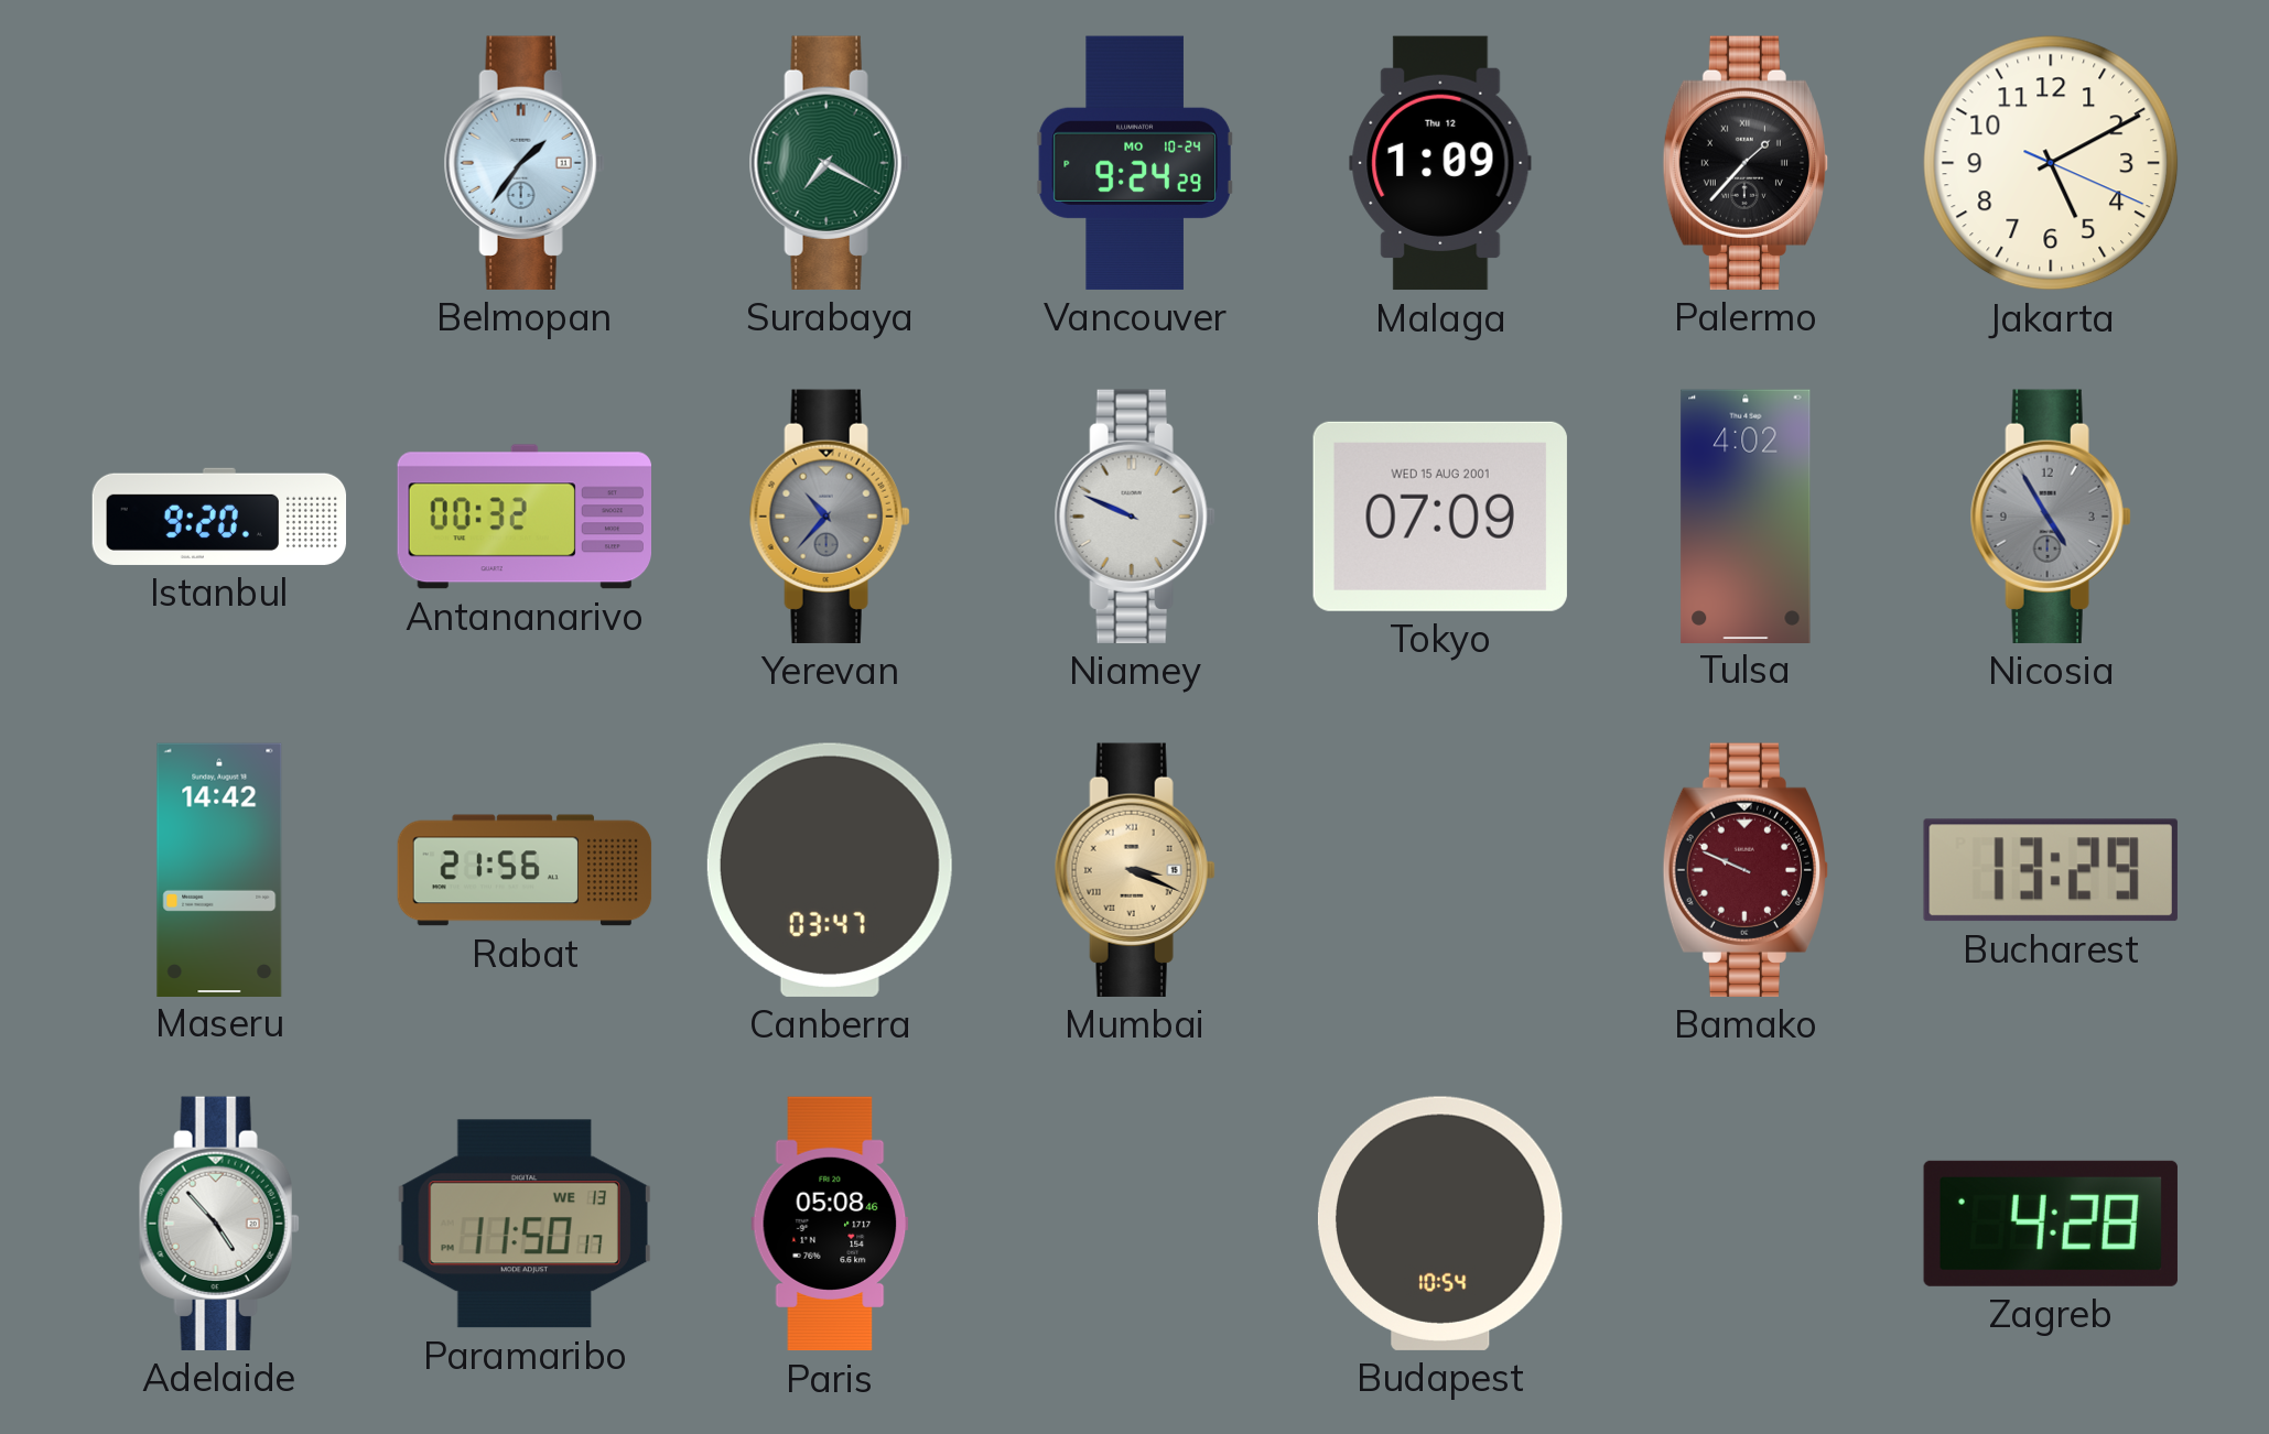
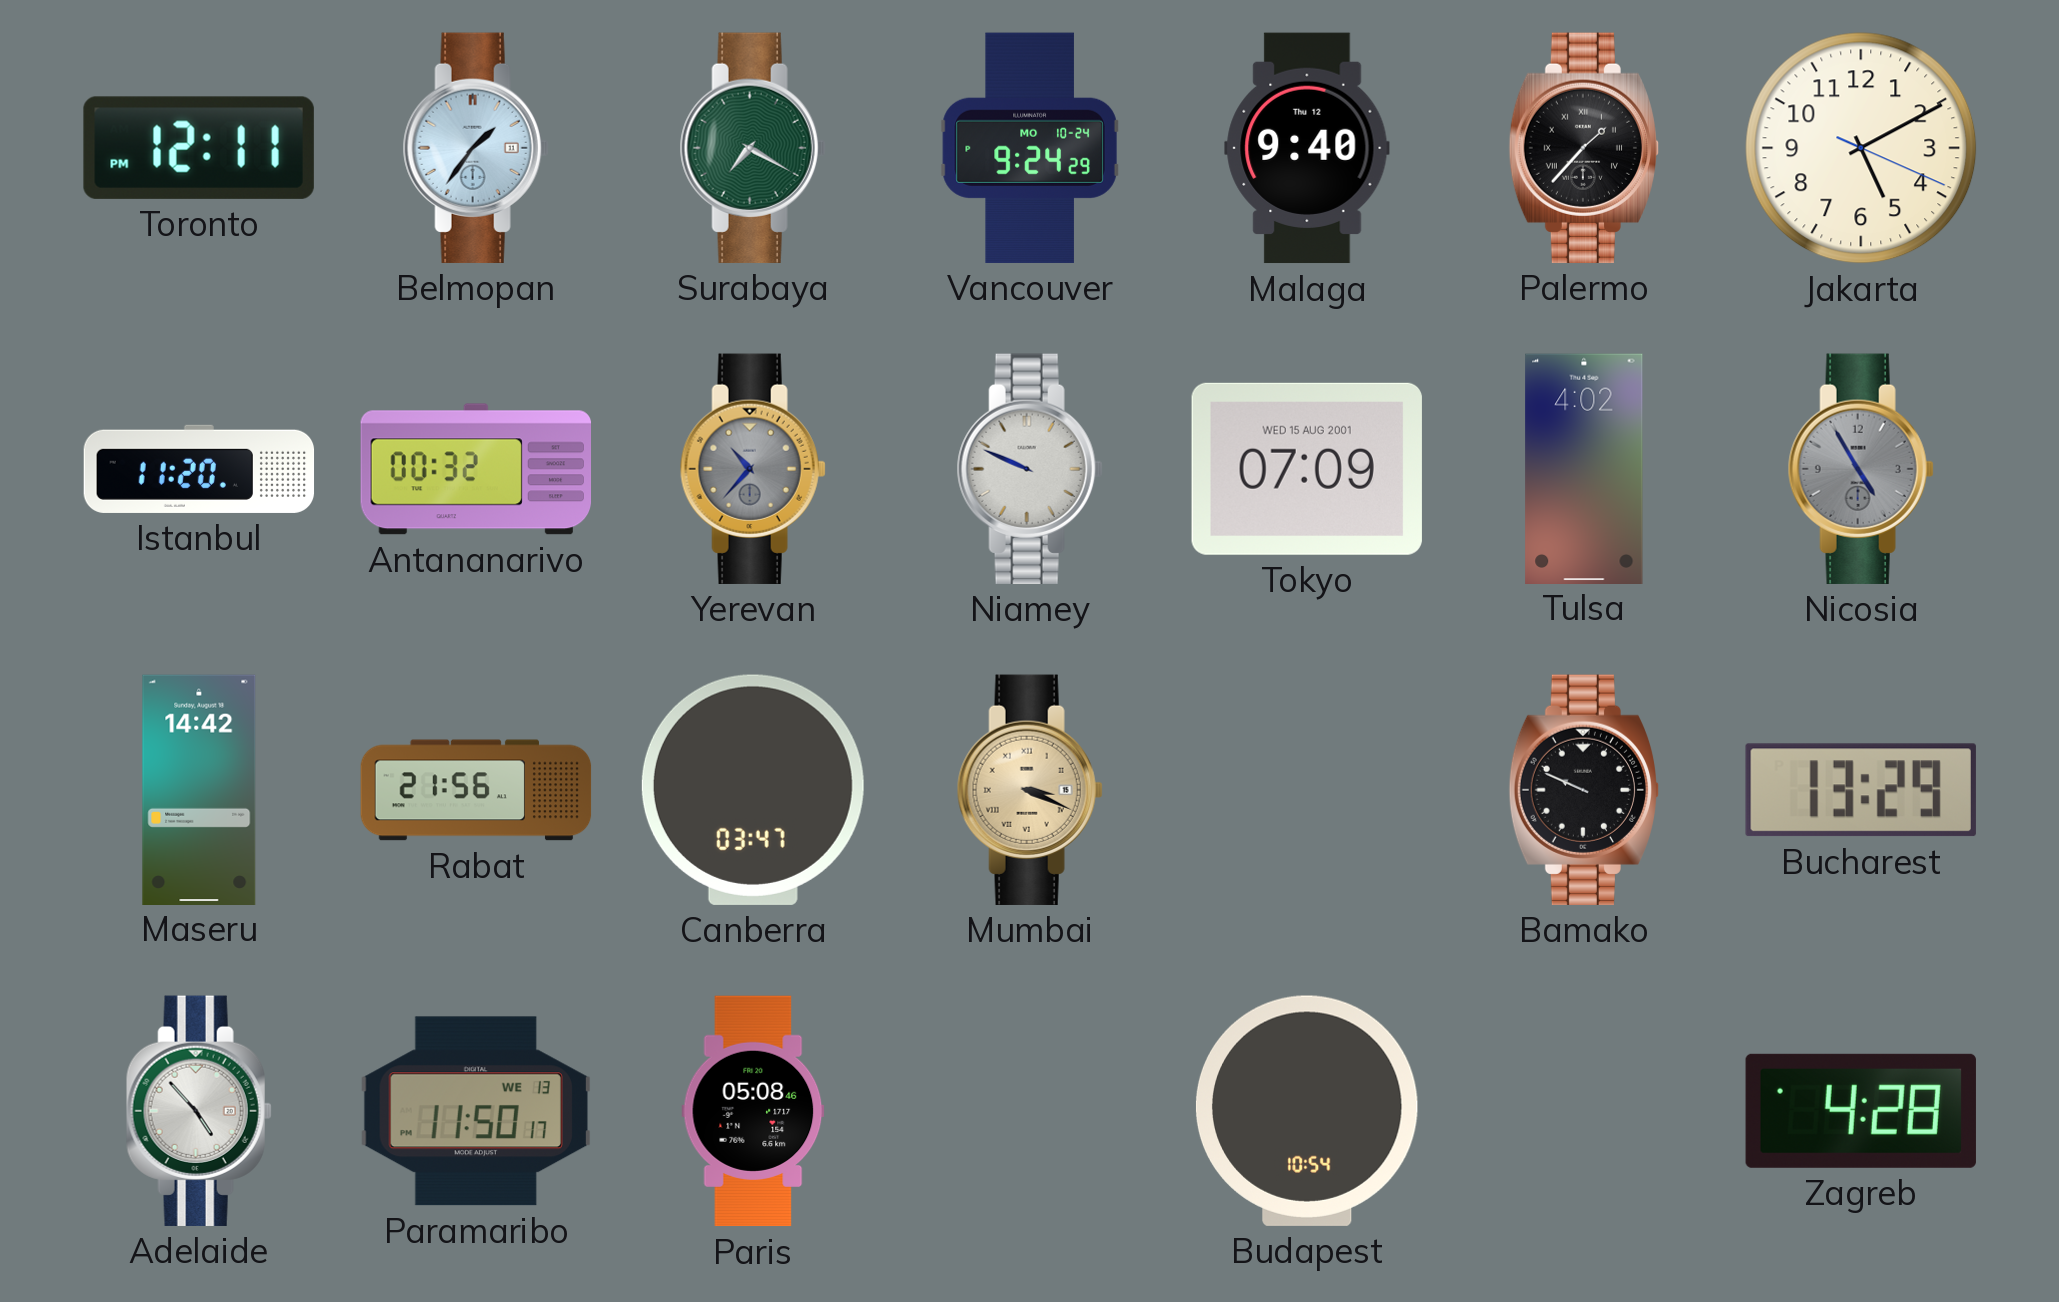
Toronto: none -> 12:11
Malaga: 1:09 -> 9:40
Istanbul: 9:20 -> 11:20
Bamako dial: burgundy -> black
